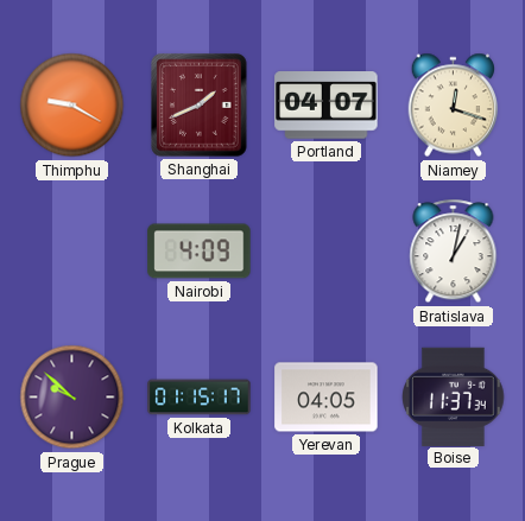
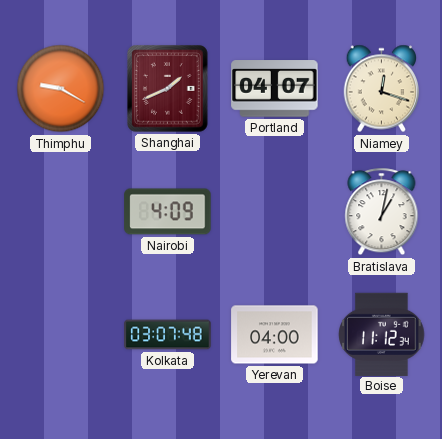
Prague: 9:52 -> none
Kolkata: 01:15 -> 03:07
Yerevan: 04:05 -> 04:00
Boise: 11:37 -> 11:12
